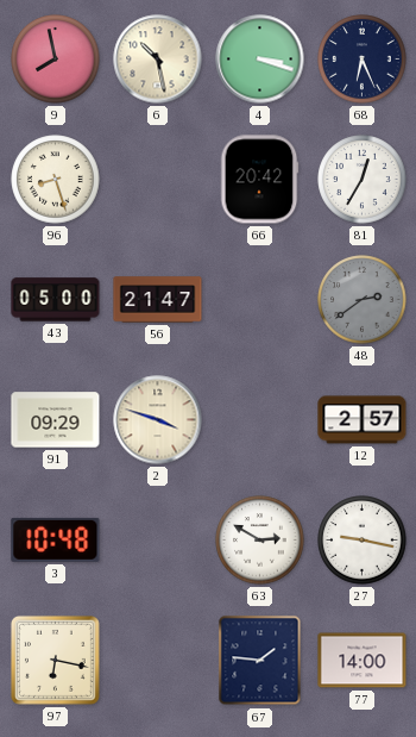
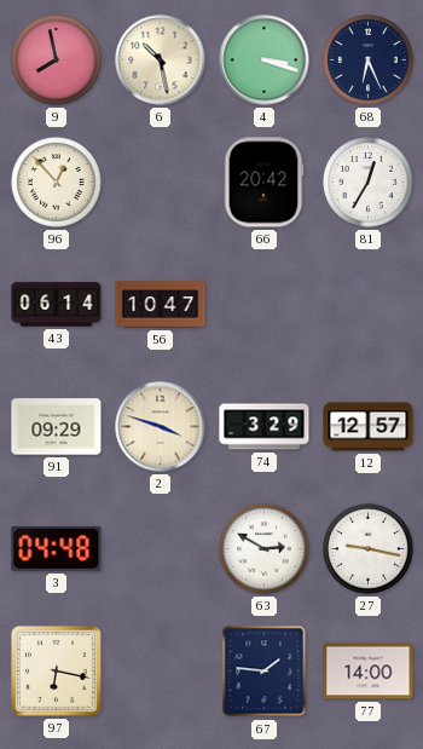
96: 8:27 -> 12:53
43: 05:00 -> 06:14
56: 21:47 -> 10:47
48: 2:39 -> none
74: none -> 3:29
12: 2:57 -> 12:57
3: 10:48 -> 04:48
